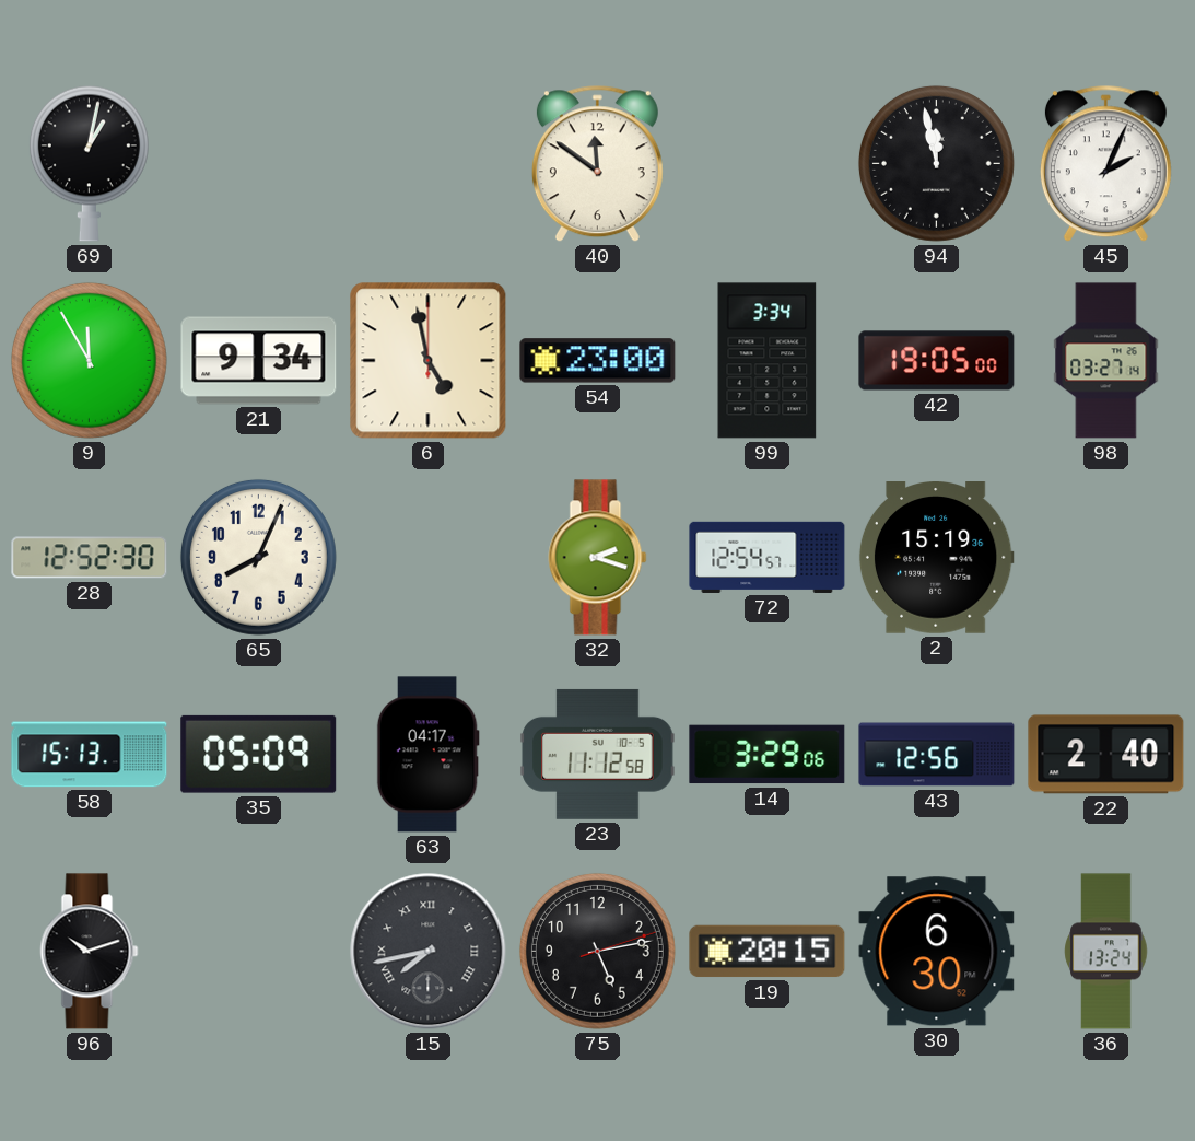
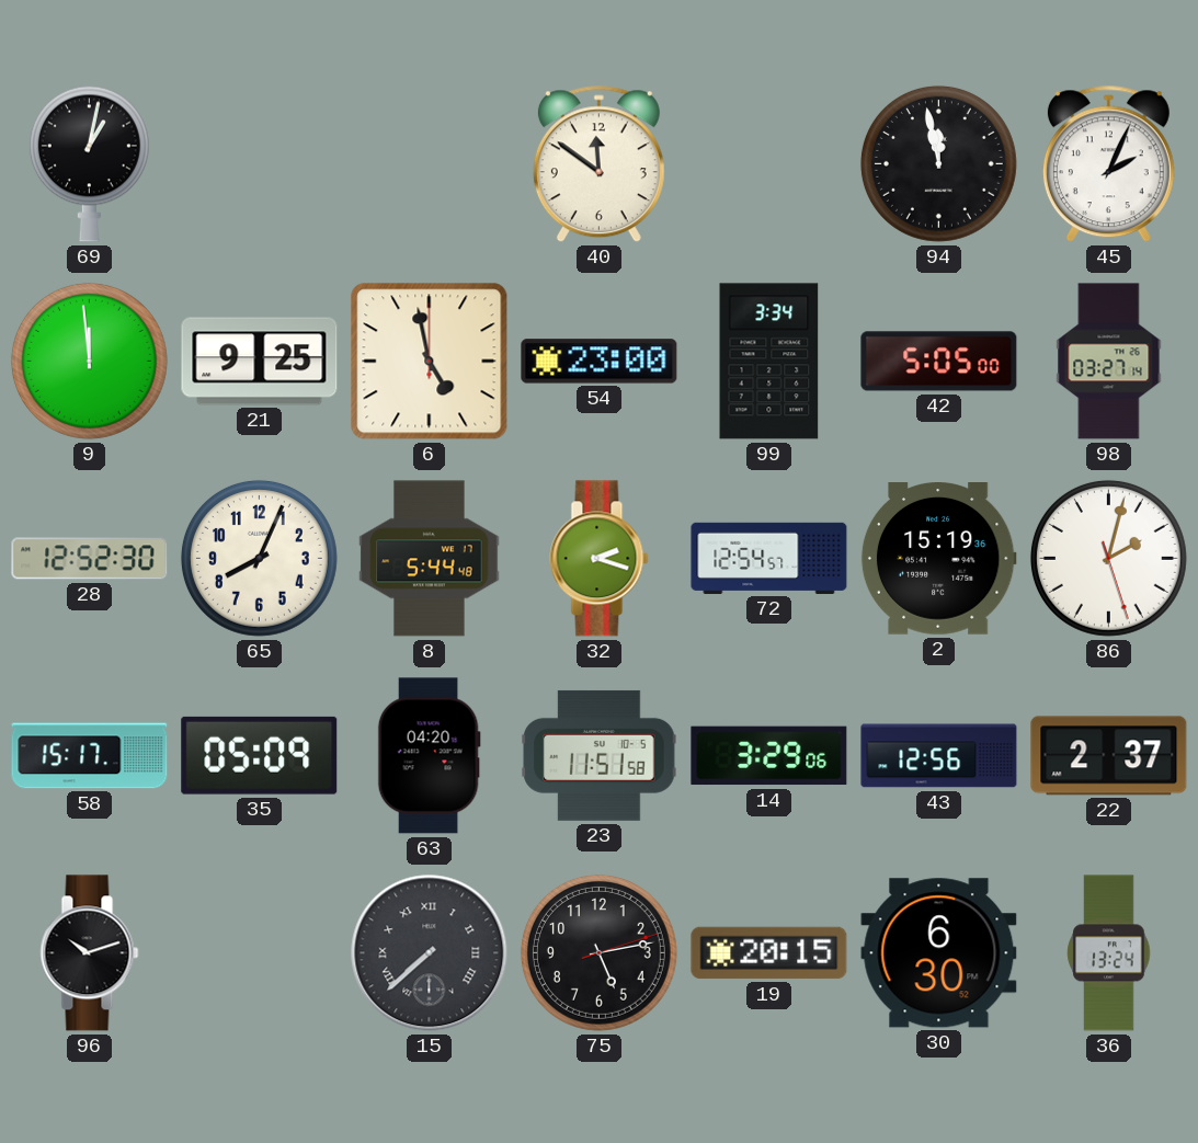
9: 11:55 -> 11:59
21: 9:34 -> 9:25
42: 19:05 -> 5:05
8: none -> 5:44
86: none -> 2:02
58: 15:13 -> 15:17
63: 04:17 -> 04:20
23: 11:12 -> 11:51
22: 2:40 -> 2:37
15: 7:43 -> 7:38
